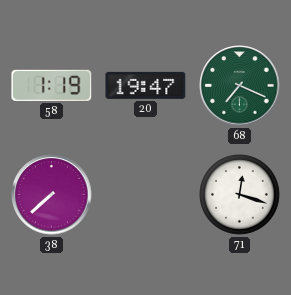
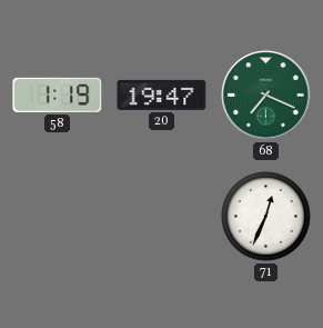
38: 7:38 -> none
71: 12:18 -> 12:34
